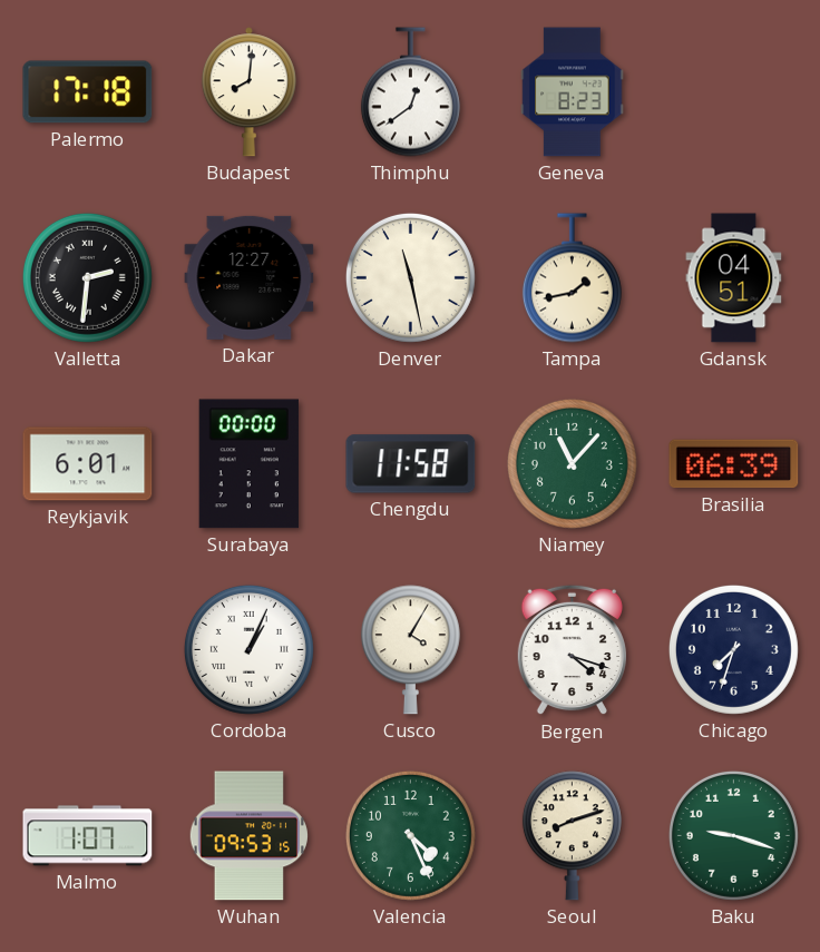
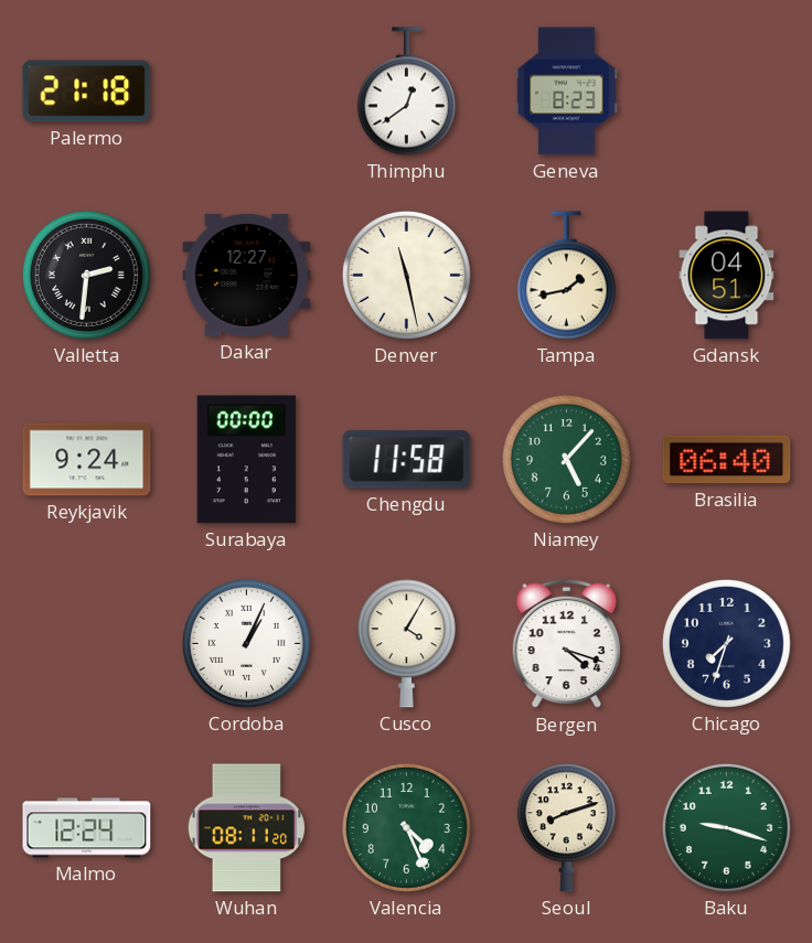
Palermo: 17:18 -> 21:18
Budapest: 8:01 -> none
Reykjavik: 6:01 -> 9:24
Niamey: 11:07 -> 5:07
Brasilia: 06:39 -> 06:40
Malmo: 1:07 -> 12:24
Wuhan: 09:53 -> 08:11
